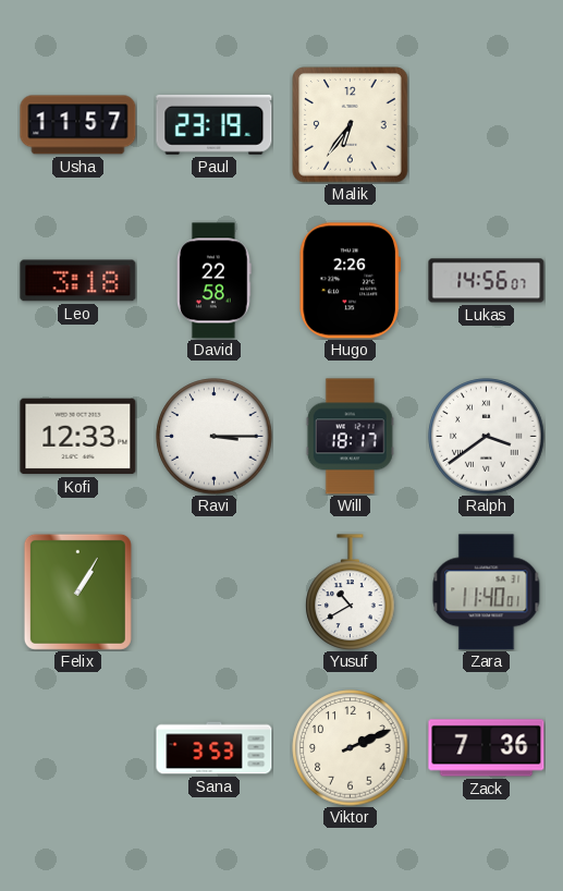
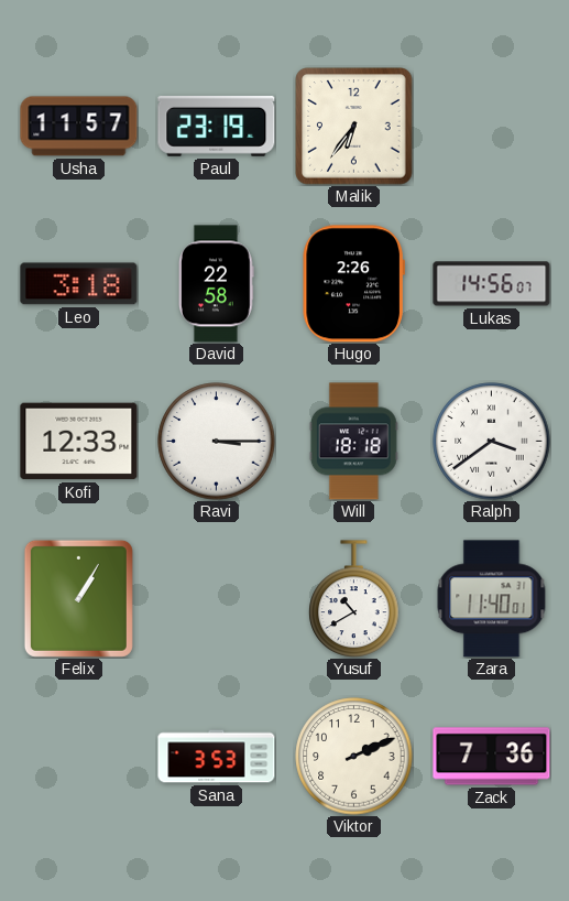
Will: 18:17 -> 18:18
